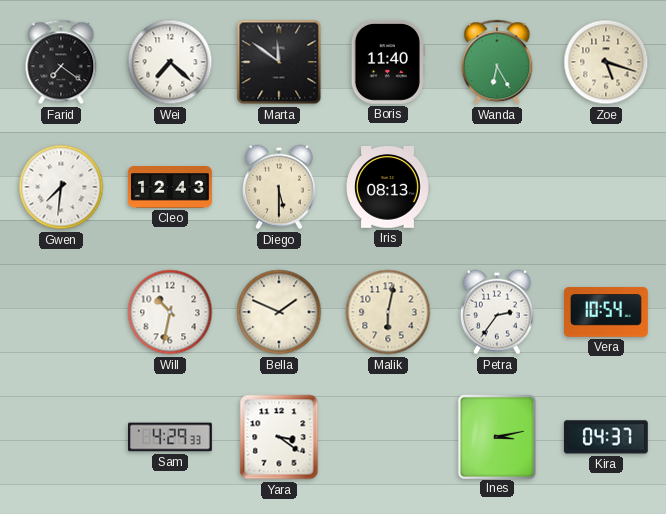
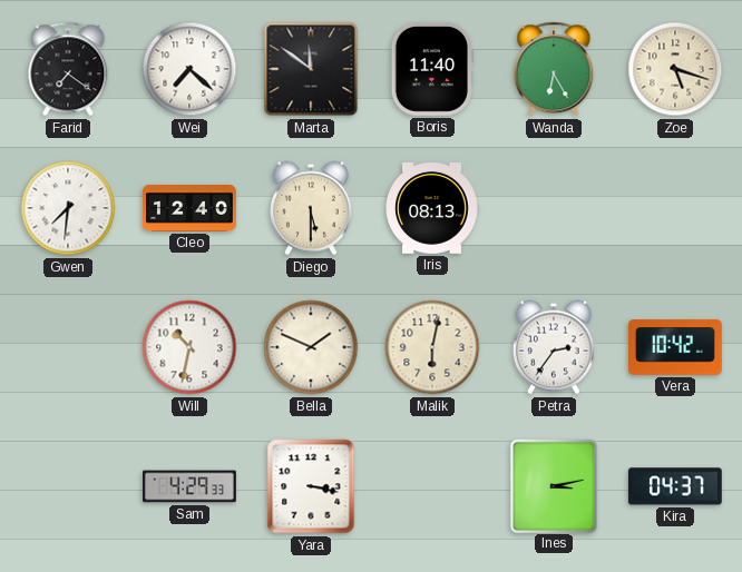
Cleo: 12:43 -> 12:40
Vera: 10:54 -> 10:42
Yara: 3:21 -> 3:17
